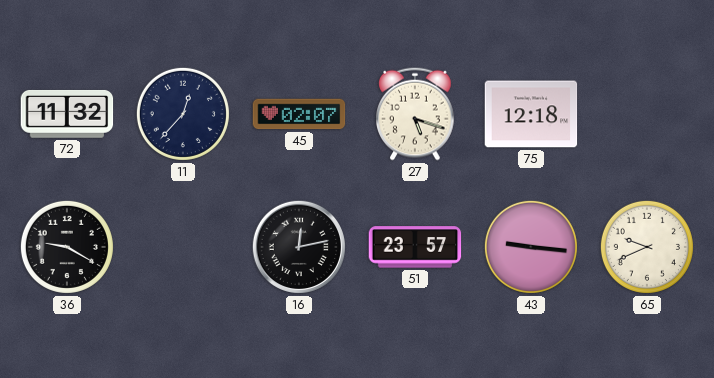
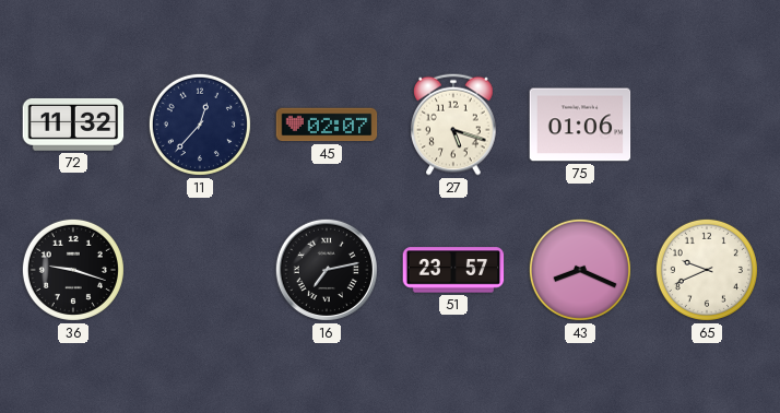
75: 12:18 -> 01:06
36: 9:20 -> 9:18
16: 12:13 -> 7:13
43: 9:16 -> 8:19
